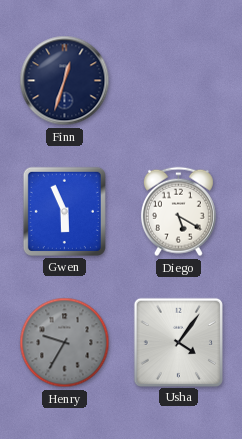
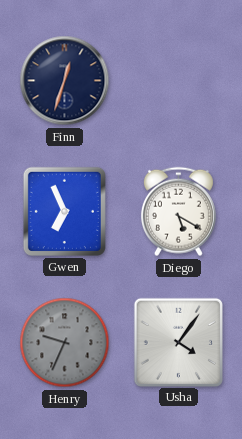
Gwen: 5:56 -> 6:56
Henry: 9:35 -> 9:34
